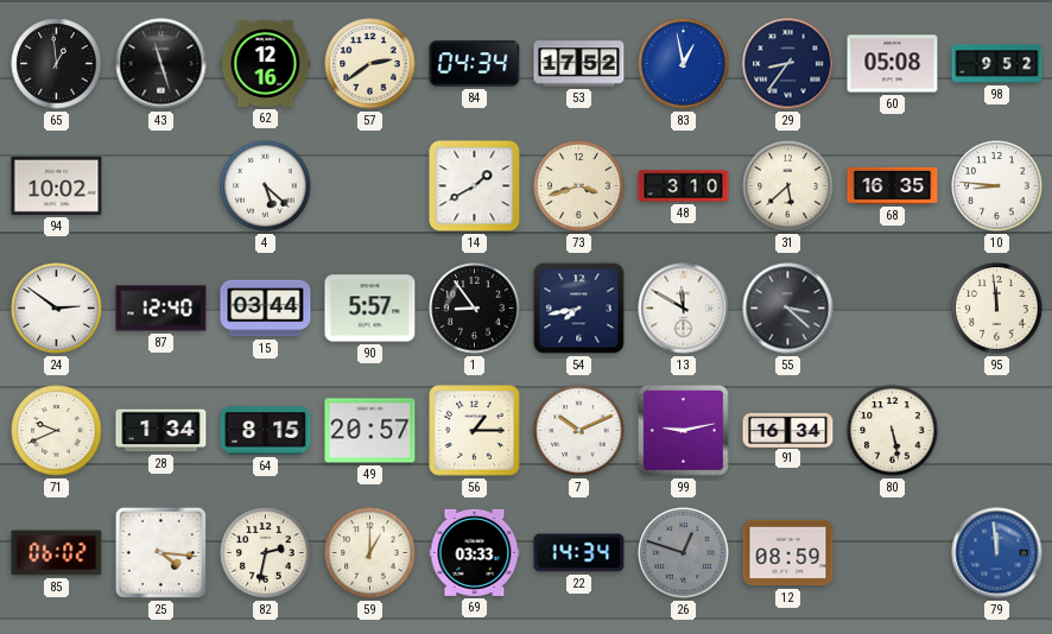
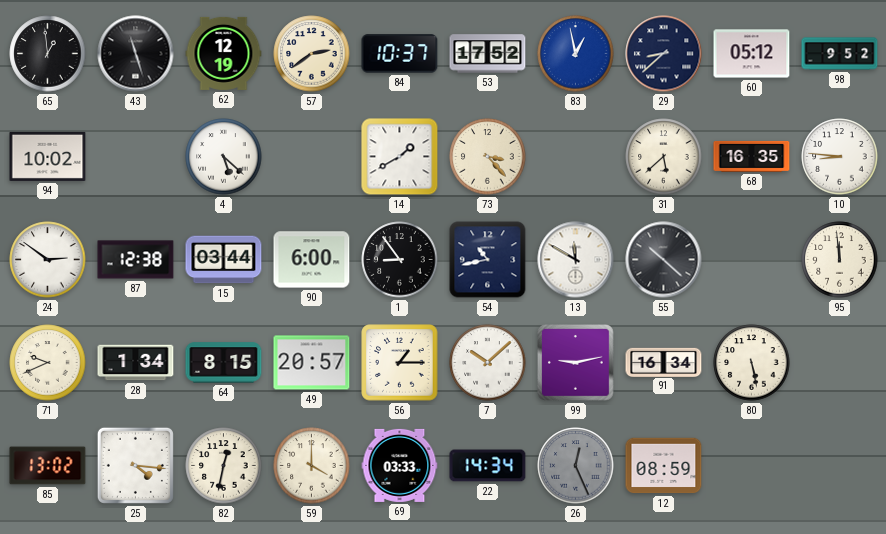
62: 12:16 -> 12:19
84: 04:34 -> 10:37
29: 8:36 -> 8:38
60: 05:08 -> 05:12
73: 3:42 -> 3:23
48: 3:10 -> none
87: 12:40 -> 12:38
90: 5:57 -> 6:00
54: 7:43 -> 10:43
55: 3:22 -> 10:22
7: 10:11 -> 10:08
85: 06:02 -> 13:02
82: 2:32 -> 12:32
59: 1:00 -> 4:00
26: 12:48 -> 12:26
79: 11:59 -> none
